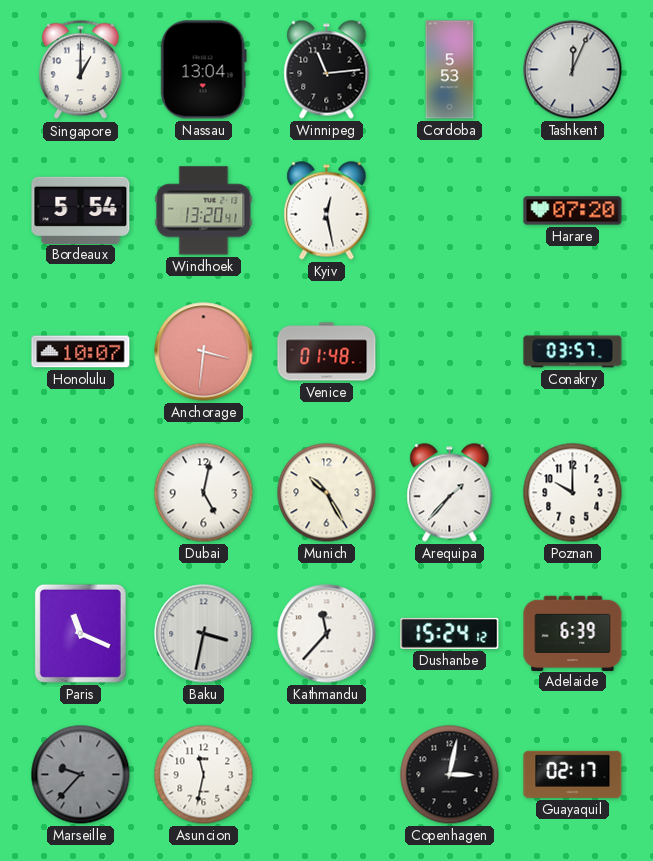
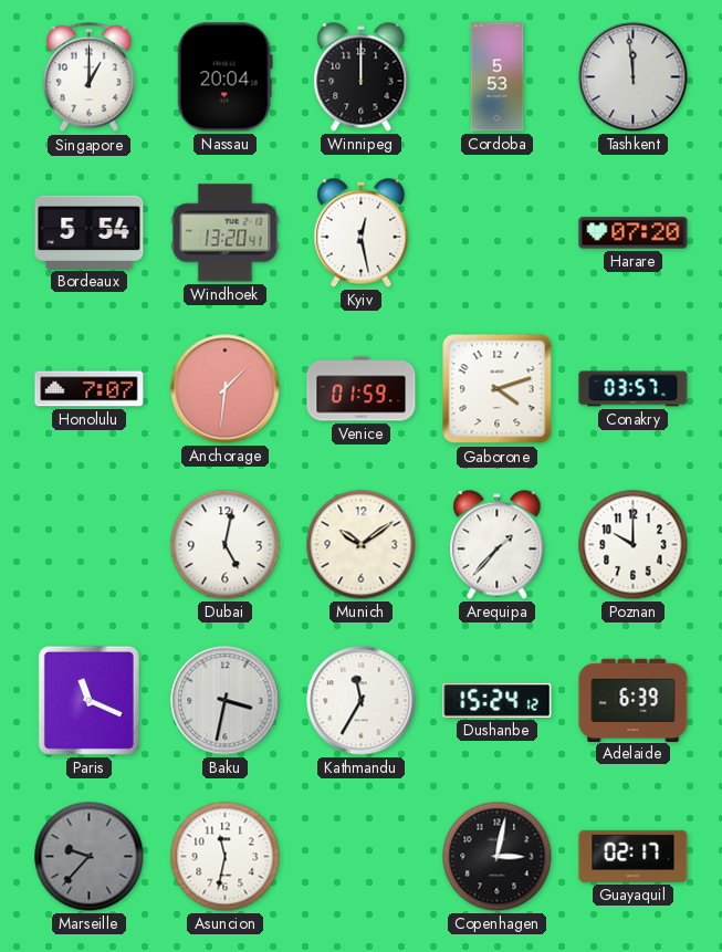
Nassau: 13:04 -> 20:04
Winnipeg: 11:14 -> 12:00
Tashkent: 12:04 -> 11:59
Honolulu: 10:07 -> 7:07
Anchorage: 3:31 -> 1:31
Venice: 01:48 -> 01:59
Gaborone: none -> 4:12
Munich: 10:25 -> 10:09
Kathmandu: 11:37 -> 11:35
